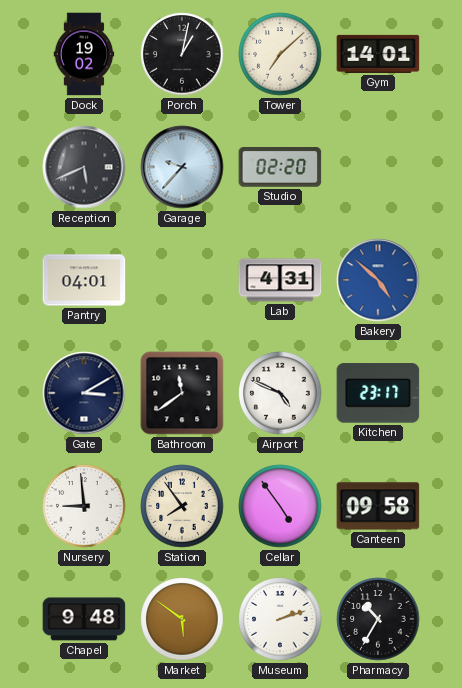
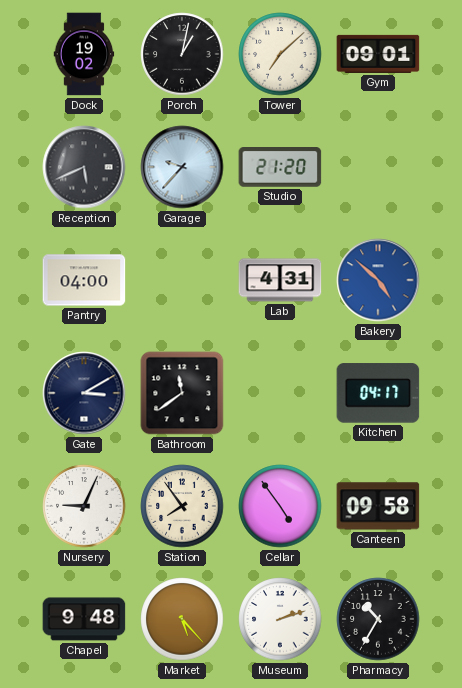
Gym: 14:01 -> 09:01
Studio: 02:20 -> 21:20
Pantry: 04:01 -> 04:00
Airport: 4:49 -> none
Kitchen: 23:17 -> 04:17
Nursery: 8:59 -> 9:04
Market: 5:51 -> 5:23
